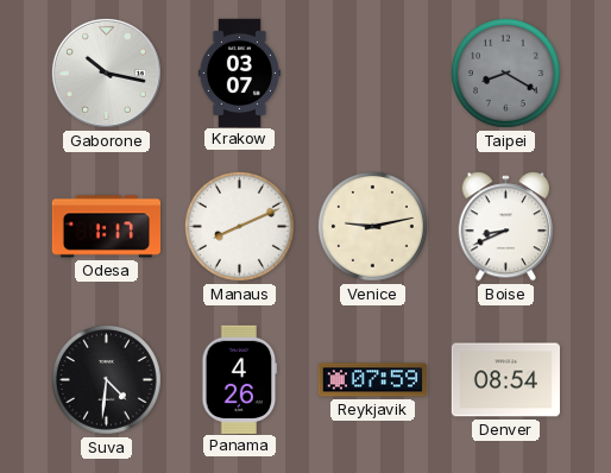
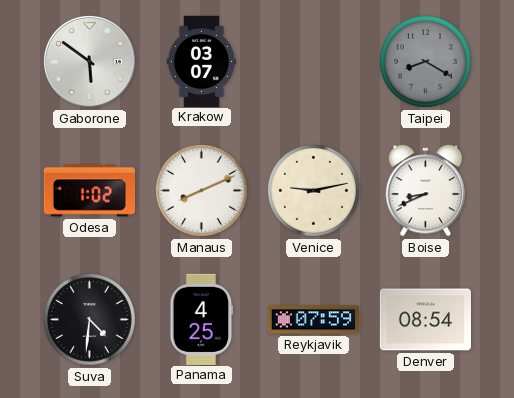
Gaborone: 10:17 -> 5:51
Odesa: 1:17 -> 1:02
Panama: 4:26 -> 4:25
